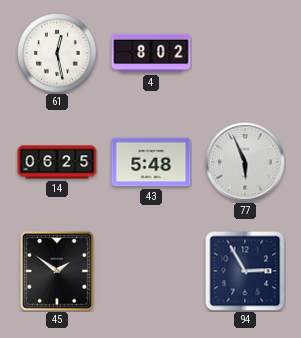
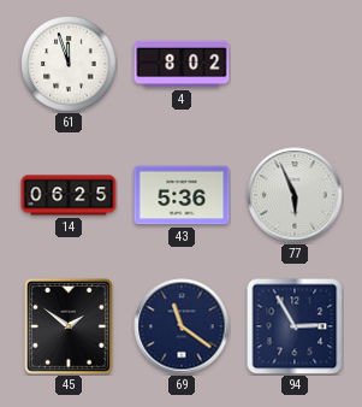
61: 12:28 -> 11:57
43: 5:48 -> 5:36
69: none -> 11:21
